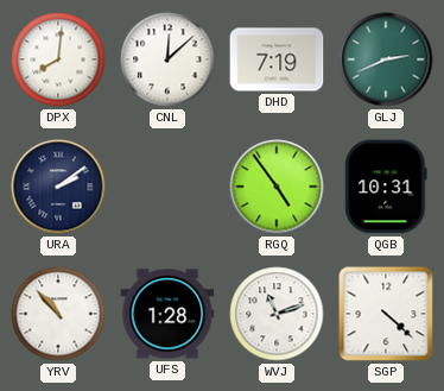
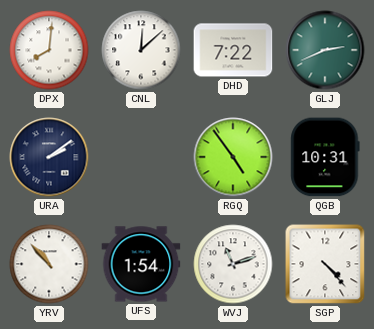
DHD: 7:19 -> 7:22
UFS: 1:28 -> 1:54
SGP: 4:22 -> 4:23
